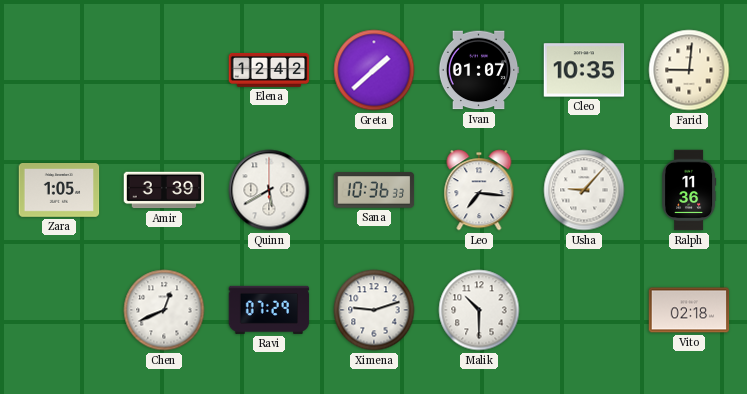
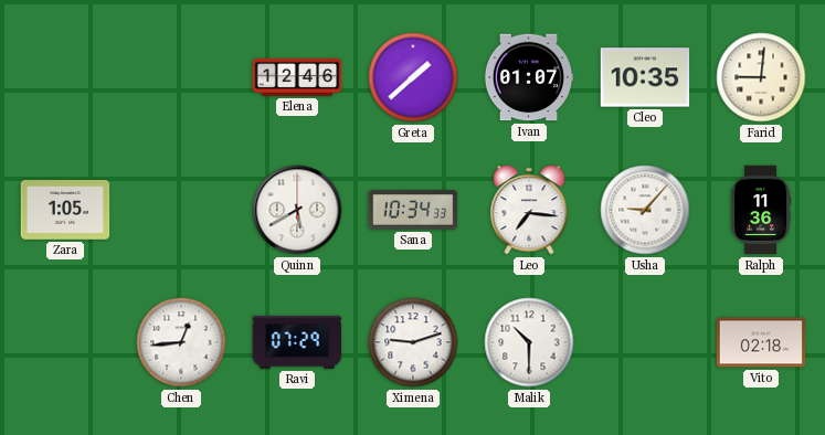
Elena: 12:42 -> 12:46
Amir: 3:39 -> none
Sana: 10:36 -> 10:34
Chen: 12:41 -> 12:44
